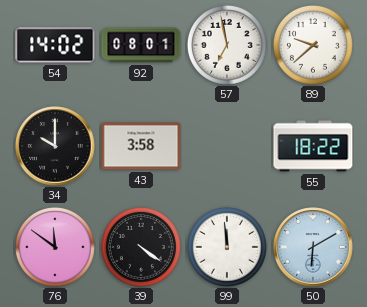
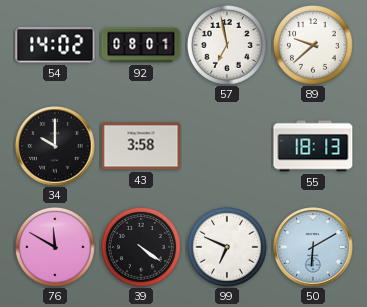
55: 18:22 -> 18:13
76: 11:51 -> 11:50
99: 11:59 -> 6:49
